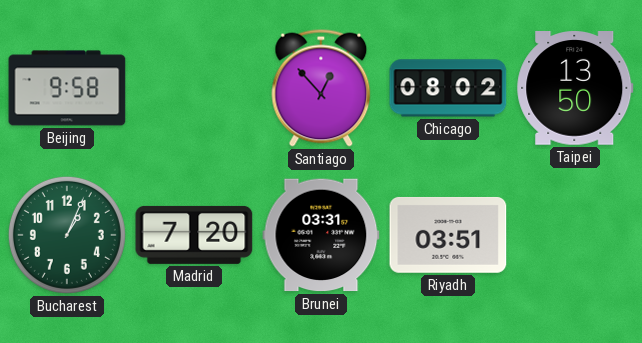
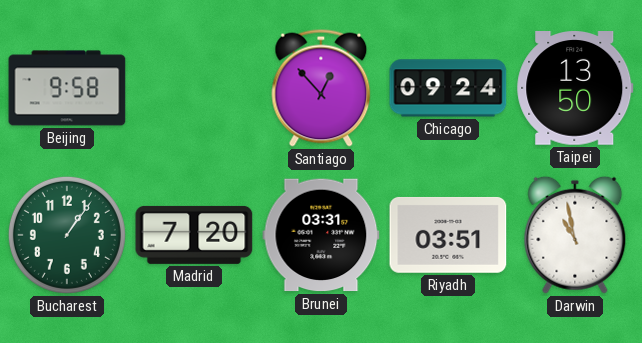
Chicago: 08:02 -> 09:24
Bucharest: 1:04 -> 1:06
Darwin: none -> 10:58
